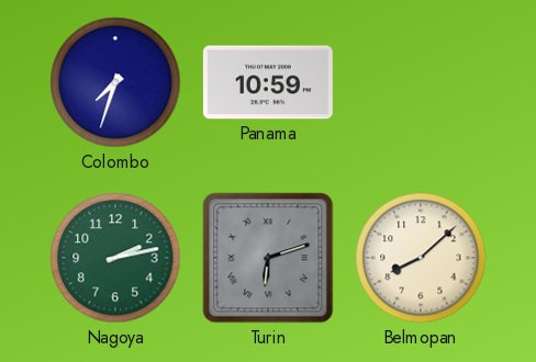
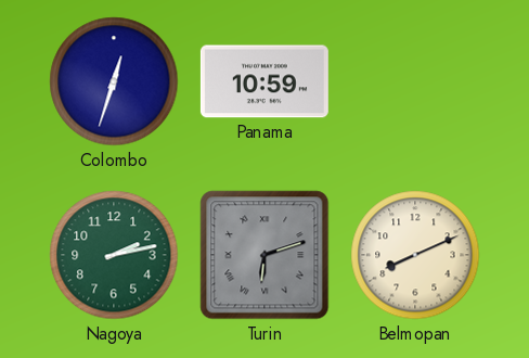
Colombo: 7:33 -> 12:33
Belmopan: 8:08 -> 8:11
